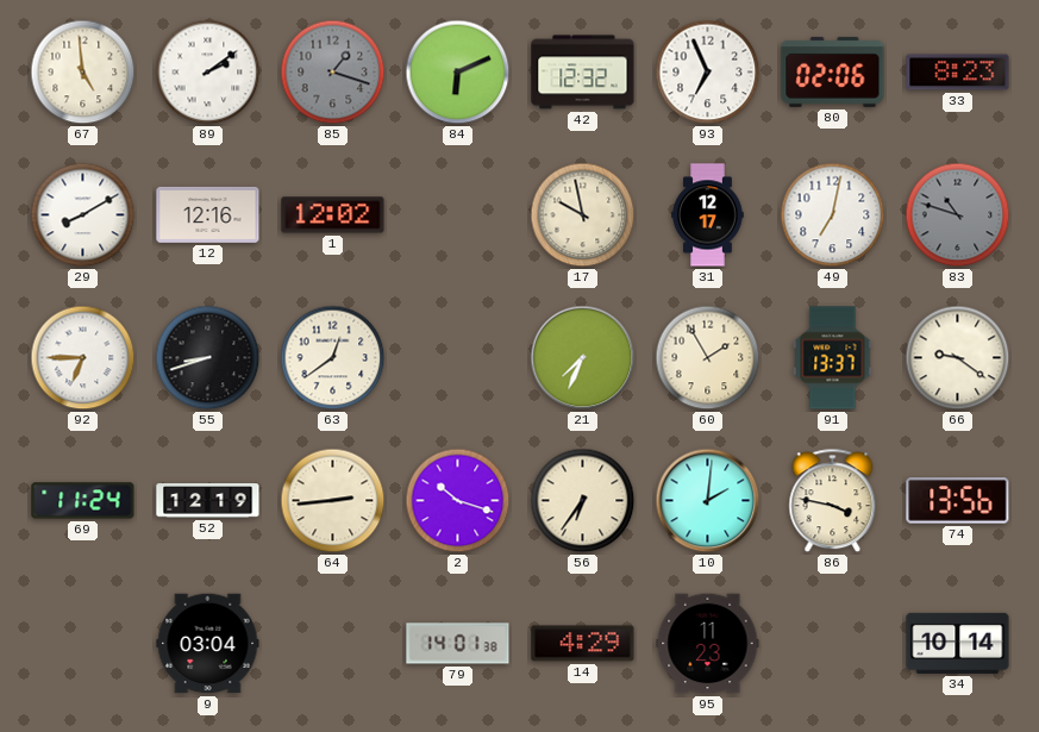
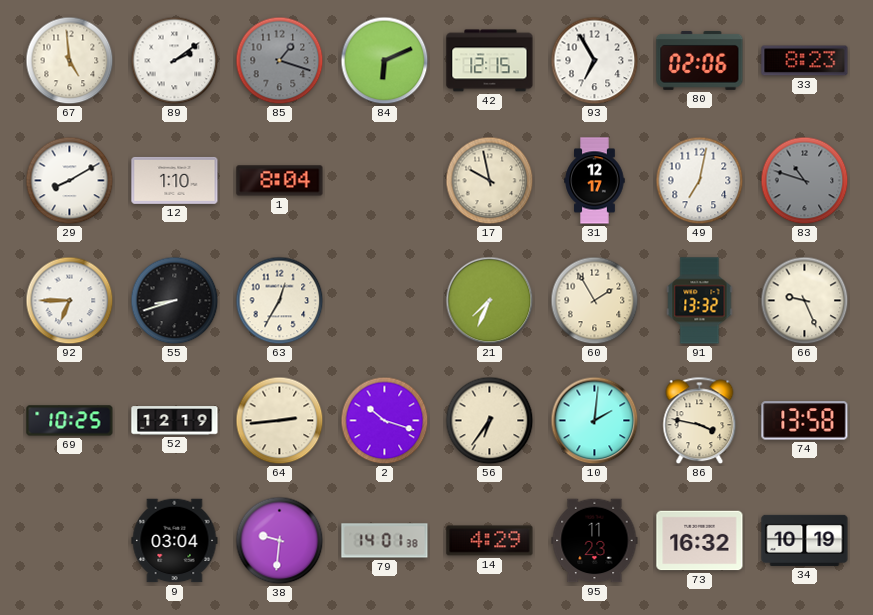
42: 12:32 -> 12:15
93: 6:56 -> 6:55
12: 12:16 -> 1:10
1: 12:02 -> 8:04
63: 12:39 -> 12:35
91: 13:37 -> 13:32
66: 9:21 -> 9:26
69: 11:24 -> 10:25
74: 13:56 -> 13:58
38: none -> 9:31
73: none -> 16:32
34: 10:14 -> 10:19
